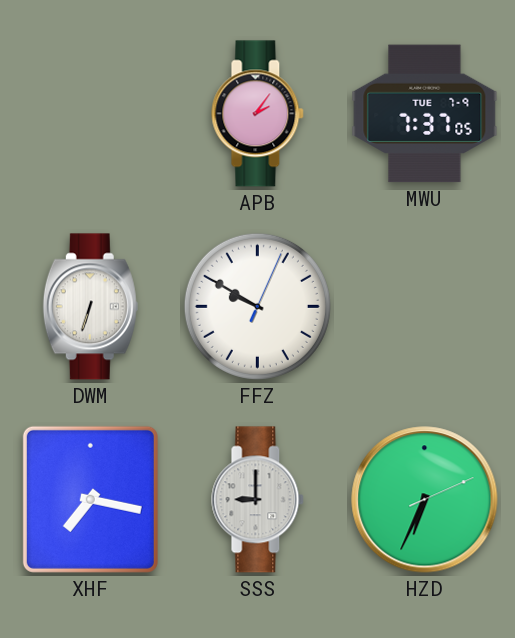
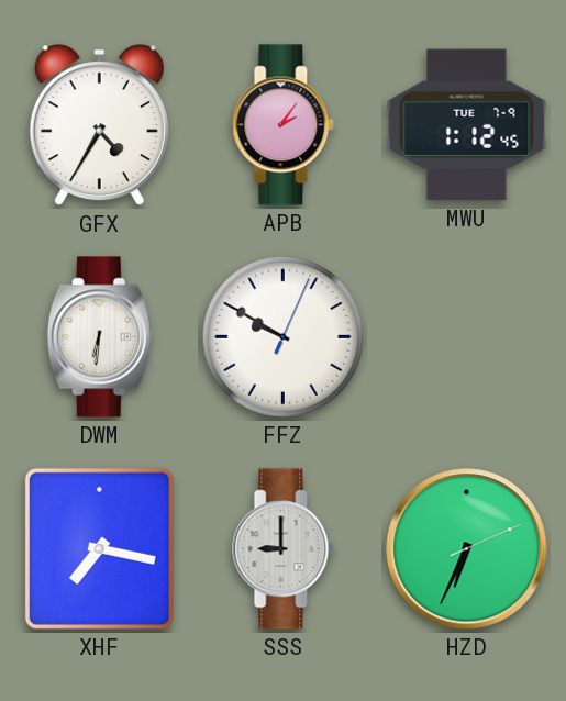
GFX: none -> 4:35
MWU: 7:37 -> 1:12
DWM: 6:33 -> 6:31
